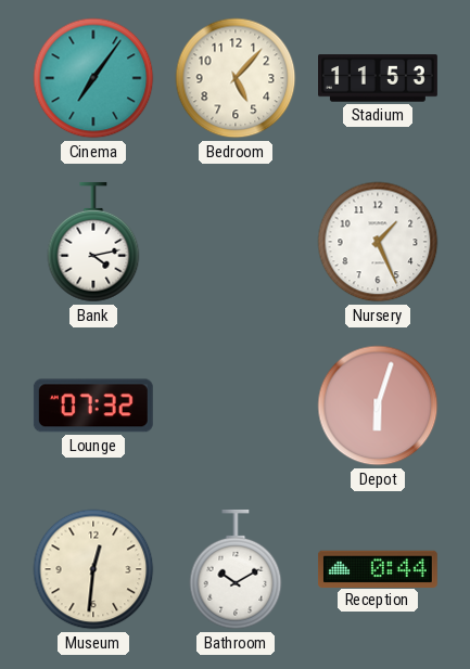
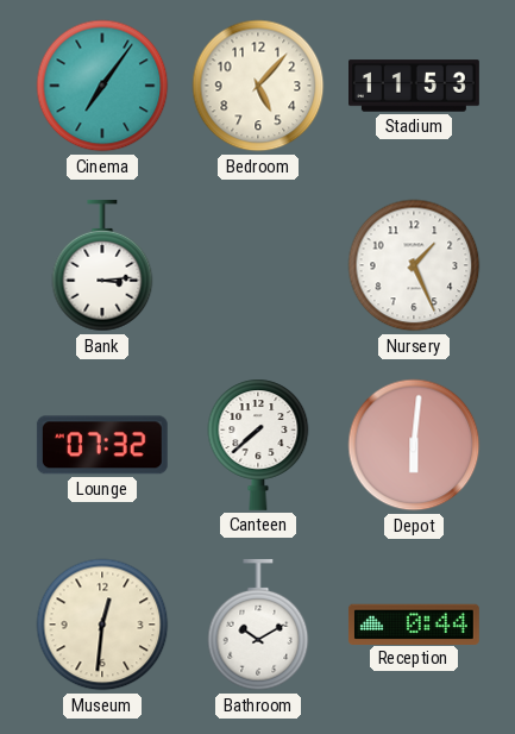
Bank: 4:13 -> 3:14
Canteen: none -> 7:38
Depot: 6:03 -> 6:01
